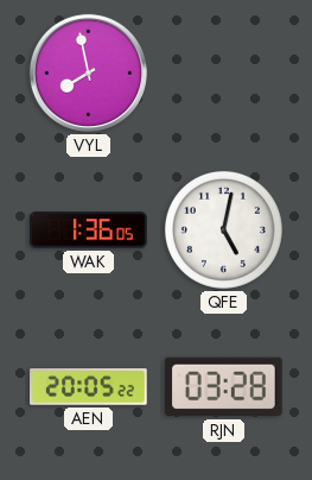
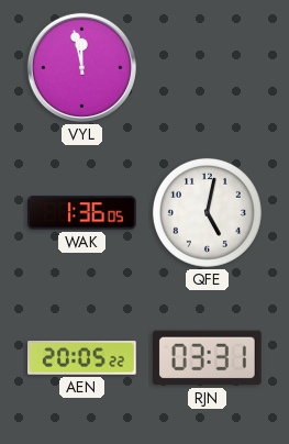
VYL: 7:58 -> 11:58
RJN: 03:28 -> 03:31
